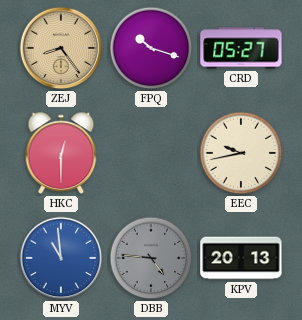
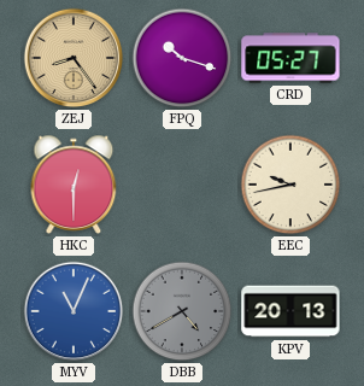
MYV: 10:59 -> 11:04
DBB: 4:46 -> 4:40
